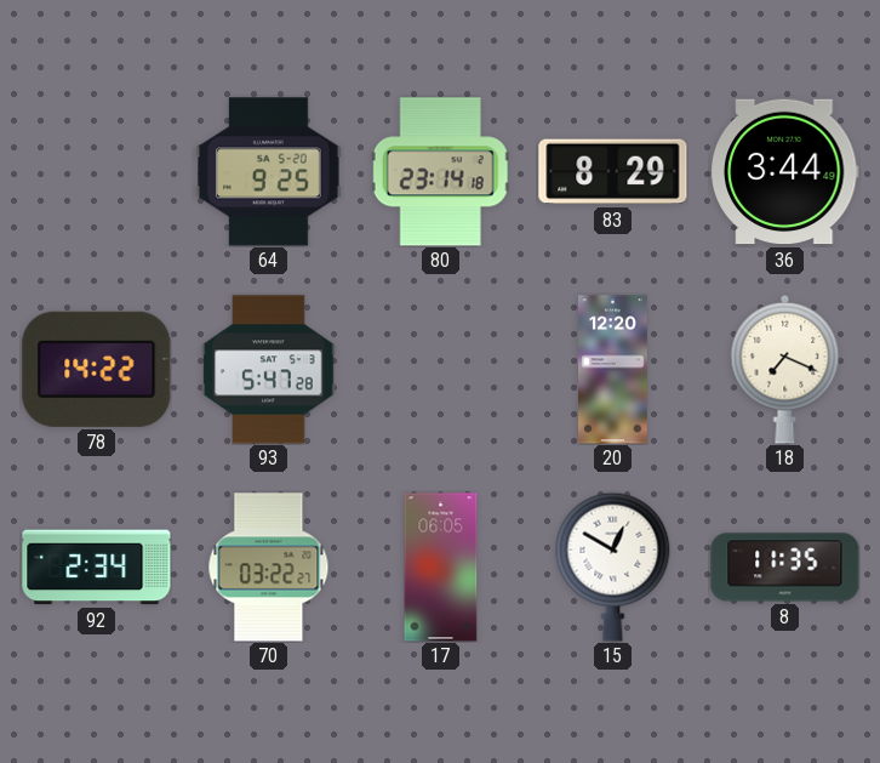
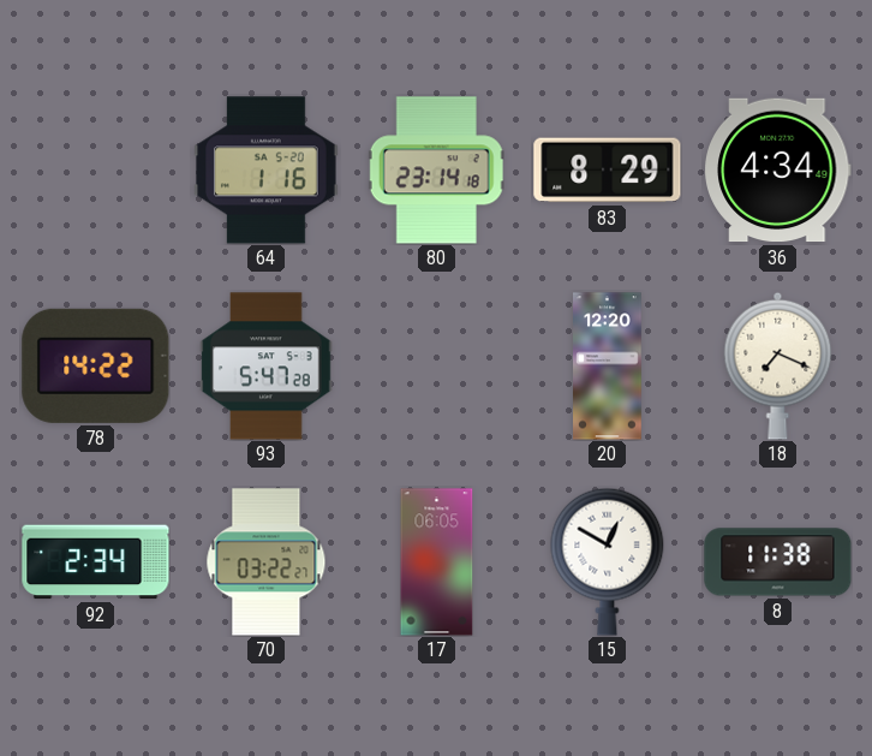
64: 9:25 -> 1:16
36: 3:44 -> 4:34
8: 11:35 -> 11:38
